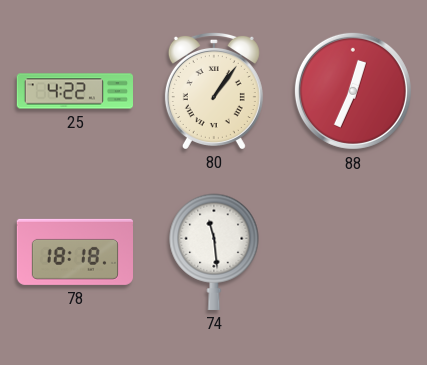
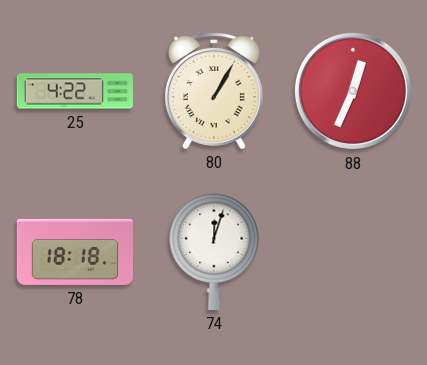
80: 1:06 -> 1:05
74: 11:29 -> 12:03
